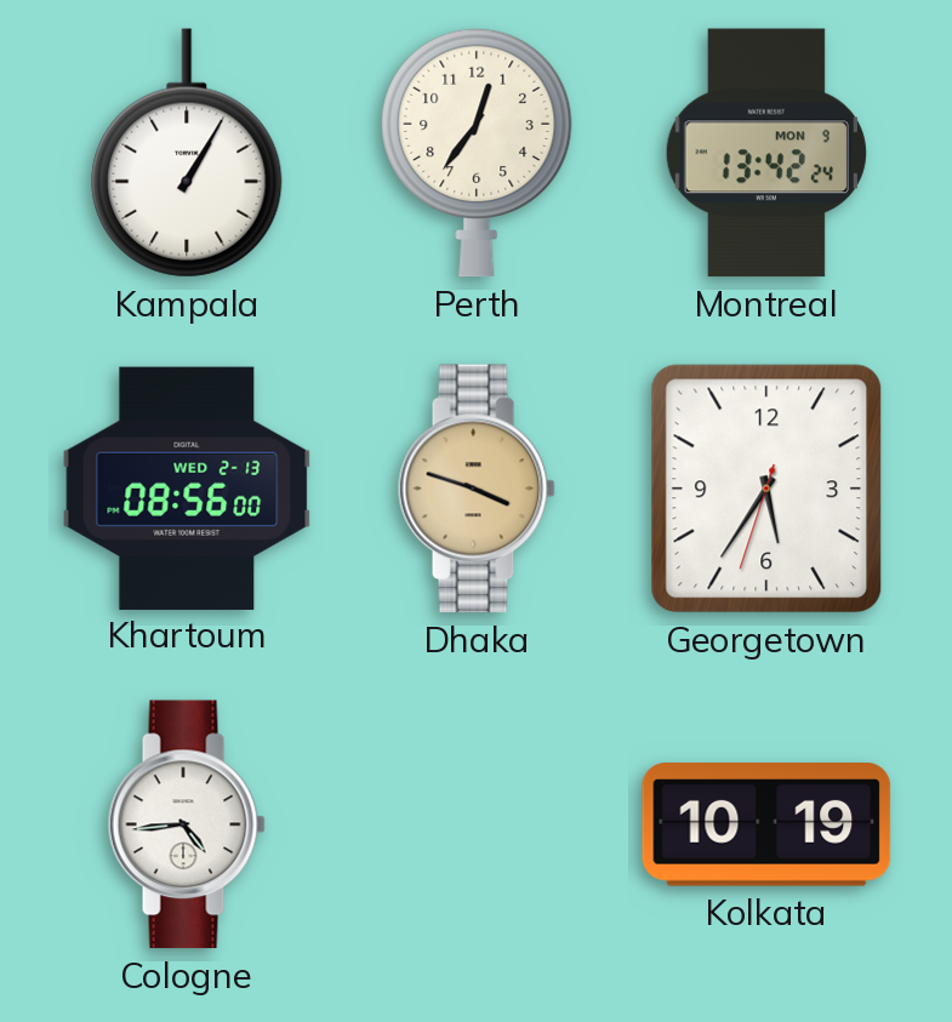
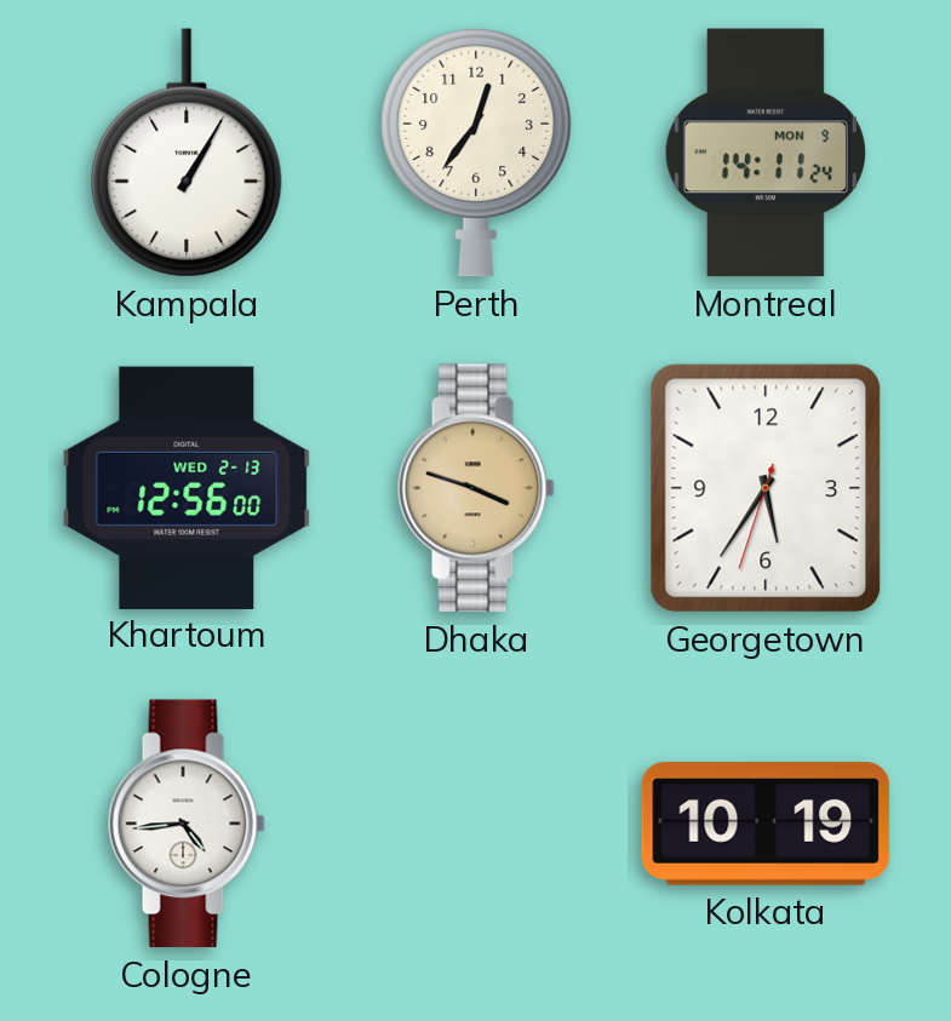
Montreal: 13:42 -> 14:11
Khartoum: 08:56 -> 12:56
